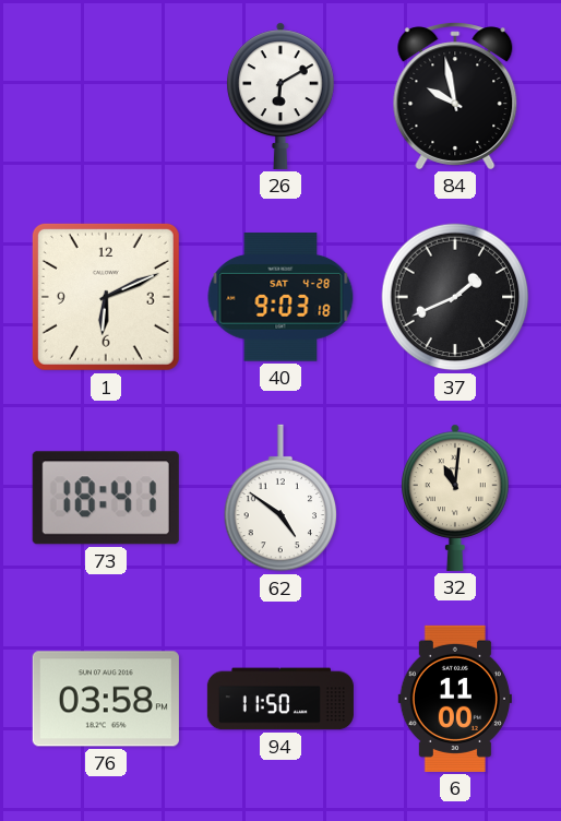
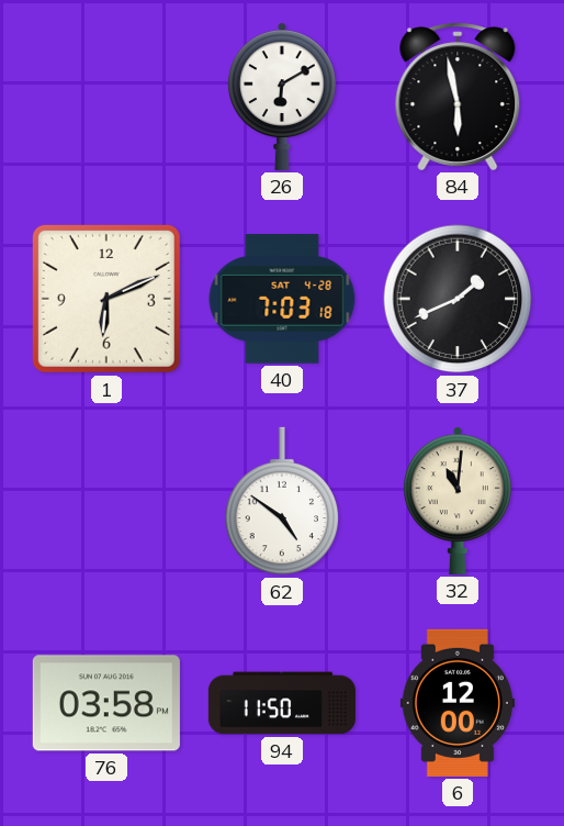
84: 9:58 -> 5:58
40: 9:03 -> 7:03
73: 18:41 -> none
6: 11:00 -> 12:00
